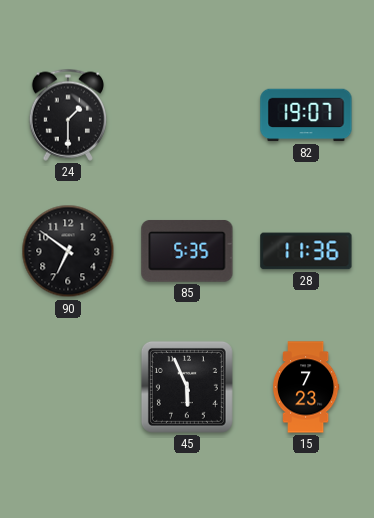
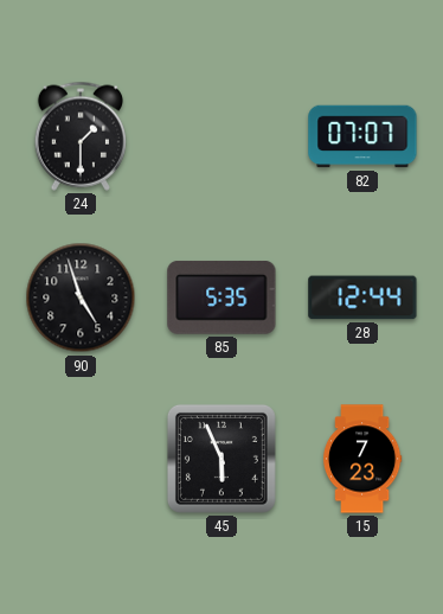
82: 19:07 -> 07:07
90: 6:51 -> 4:57
28: 11:36 -> 12:44
